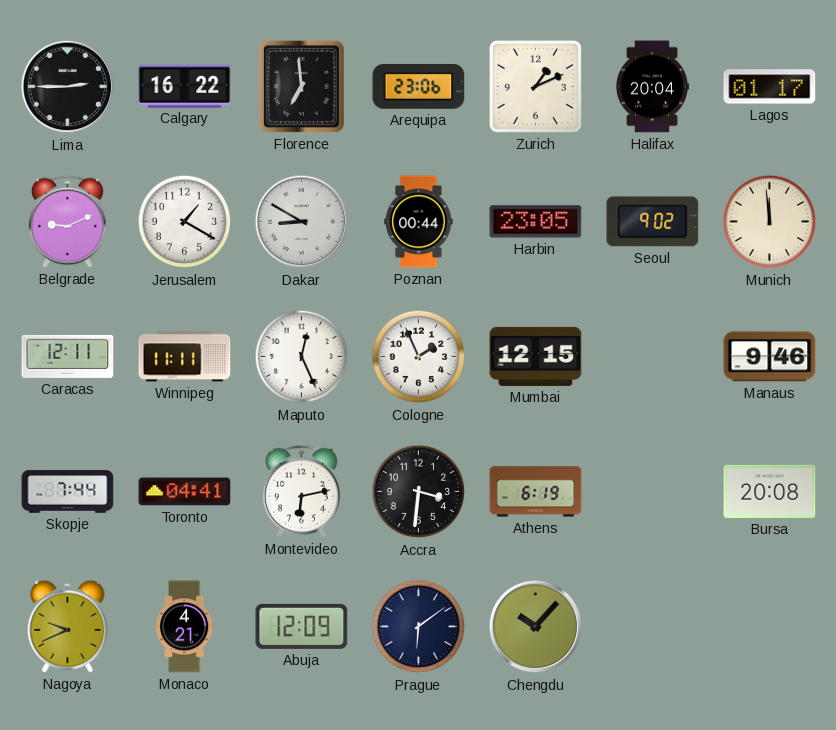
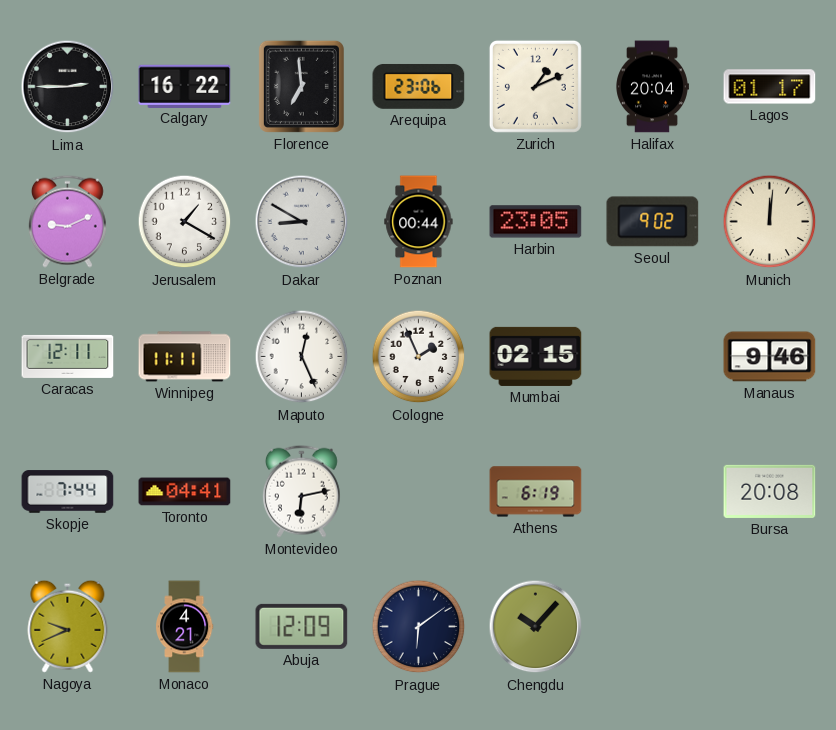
Munich: 11:59 -> 12:01
Mumbai: 12:15 -> 02:15
Accra: 3:31 -> none
